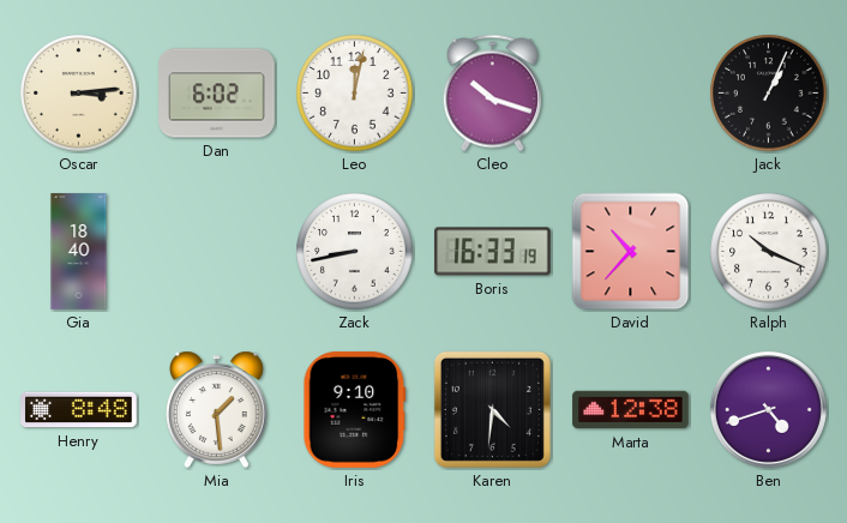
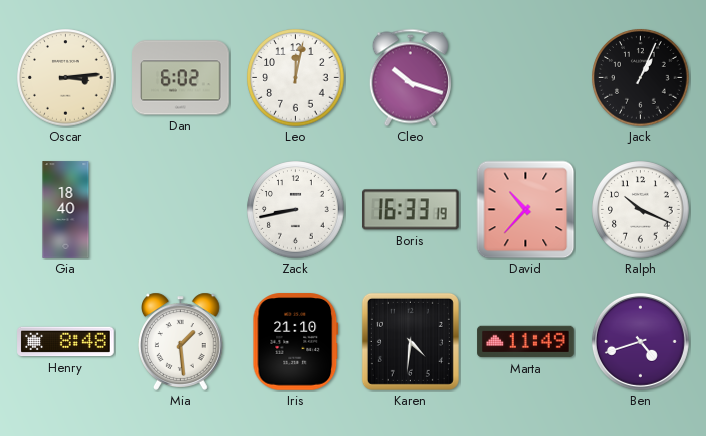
Iris: 9:10 -> 21:10
Marta: 12:38 -> 11:49
